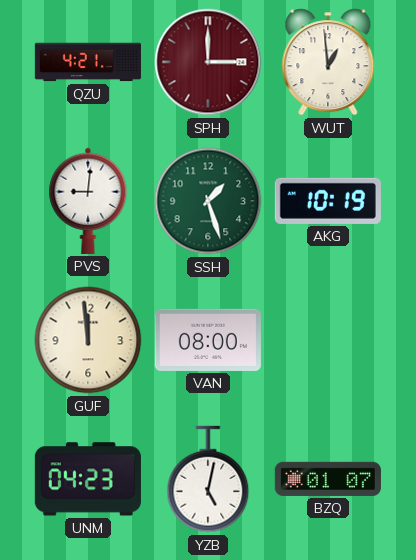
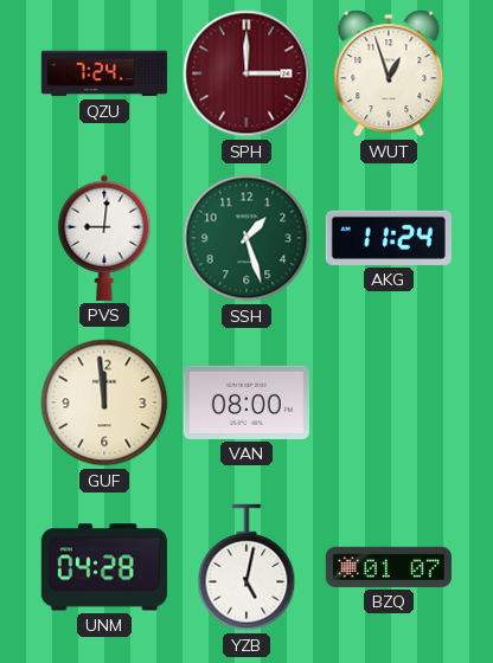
QZU: 4:21 -> 7:24
WUT: 12:59 -> 12:57
AKG: 10:19 -> 11:24
UNM: 04:23 -> 04:28
